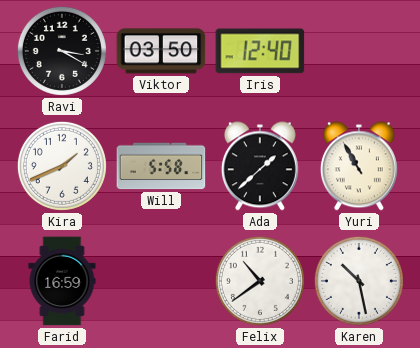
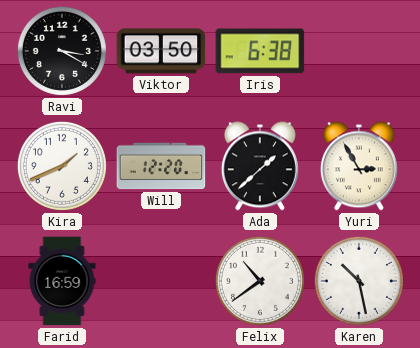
Iris: 12:40 -> 6:38
Will: 5:58 -> 12:20
Yuri: 10:55 -> 2:55
